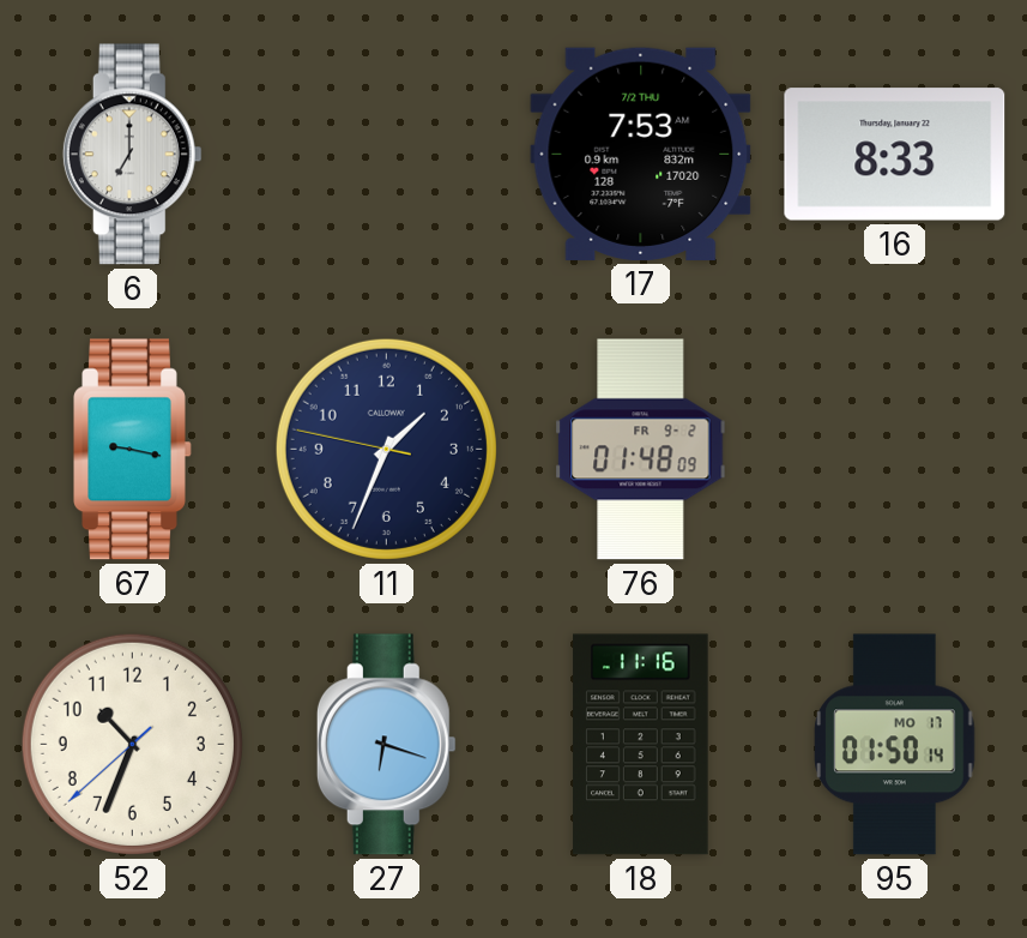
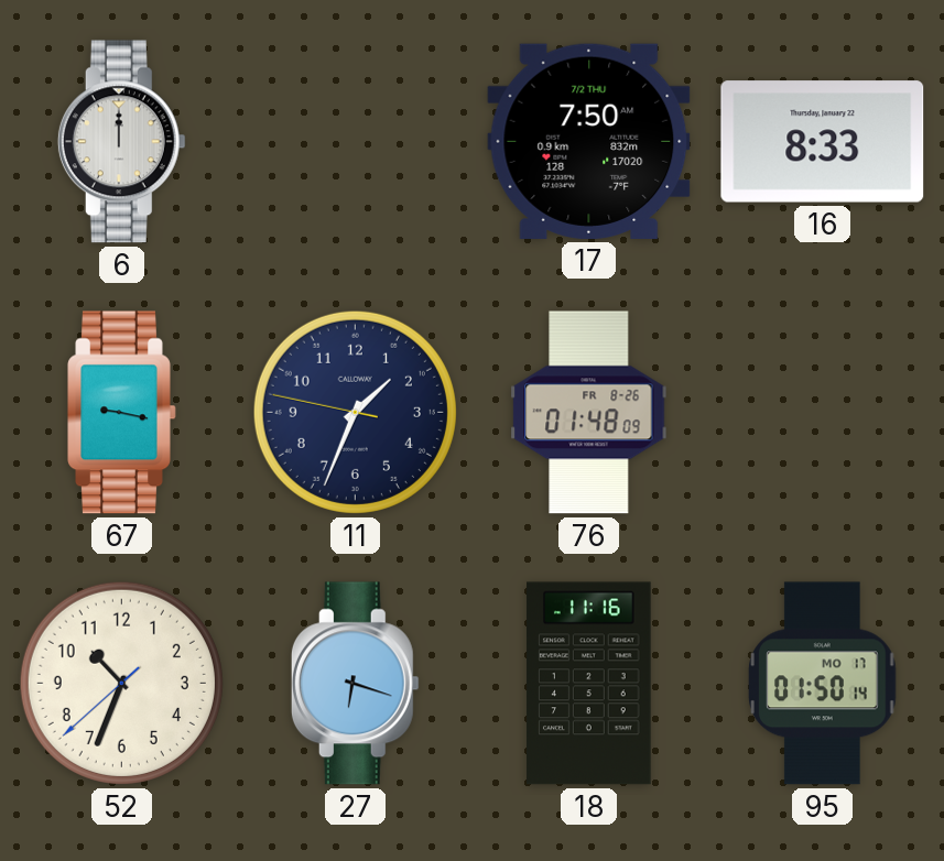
6: 7:00 -> 12:00
17: 7:53 -> 7:50
76 date: FR 9-2 -> FR 8-26
